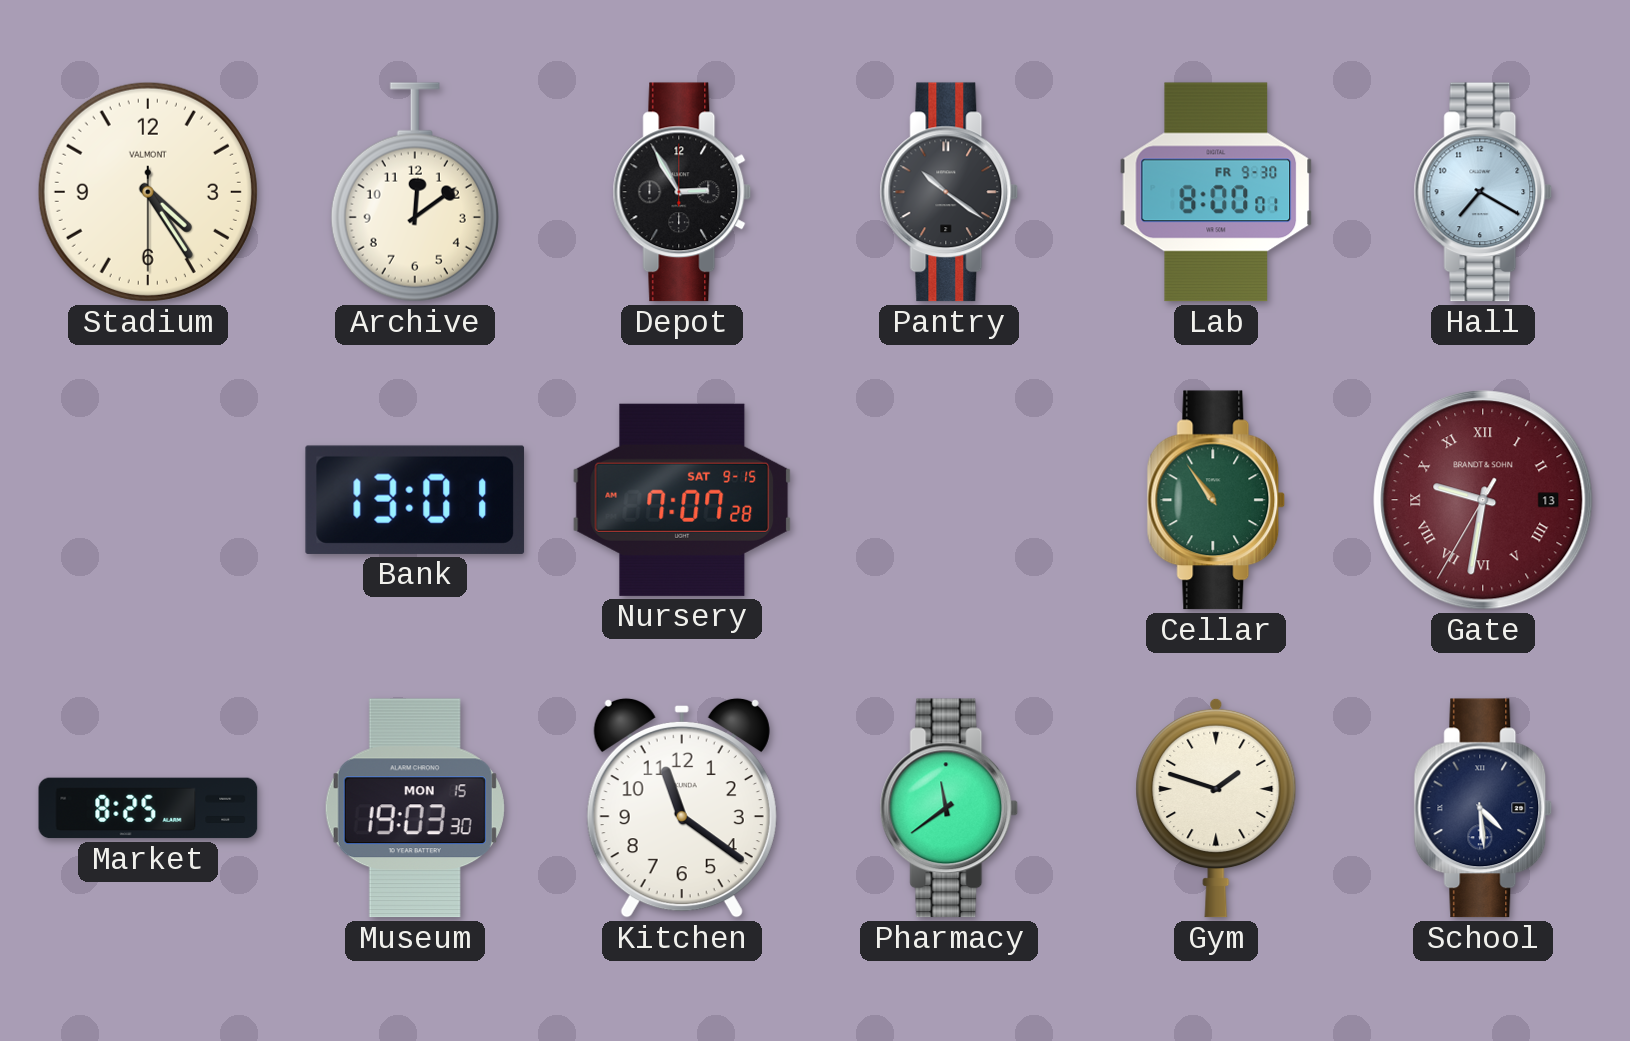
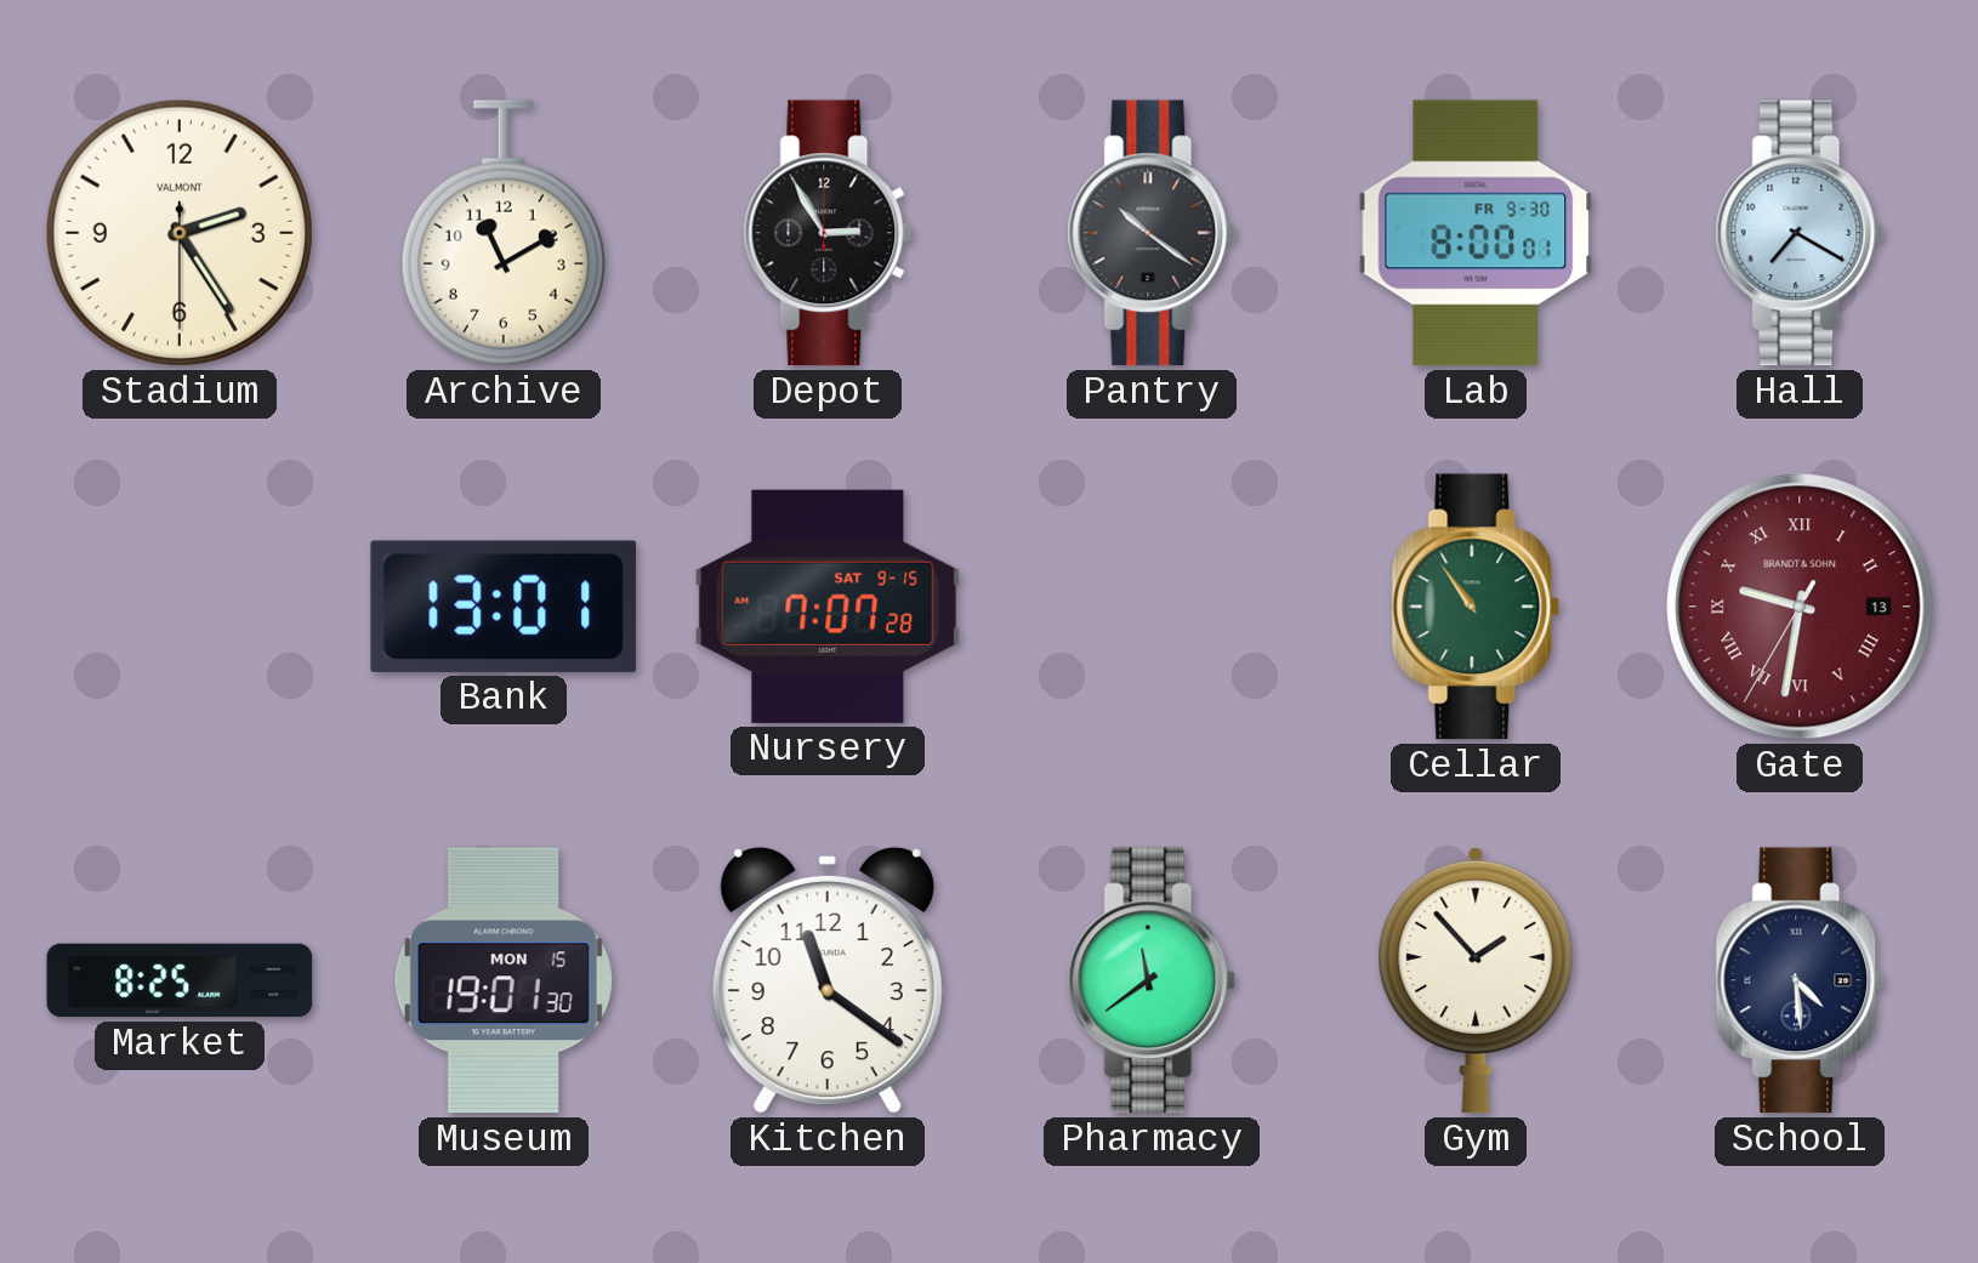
Stadium: 4:24 -> 2:24
Archive: 12:09 -> 11:10
Museum: 19:03 -> 19:01
Gym: 1:48 -> 1:53
